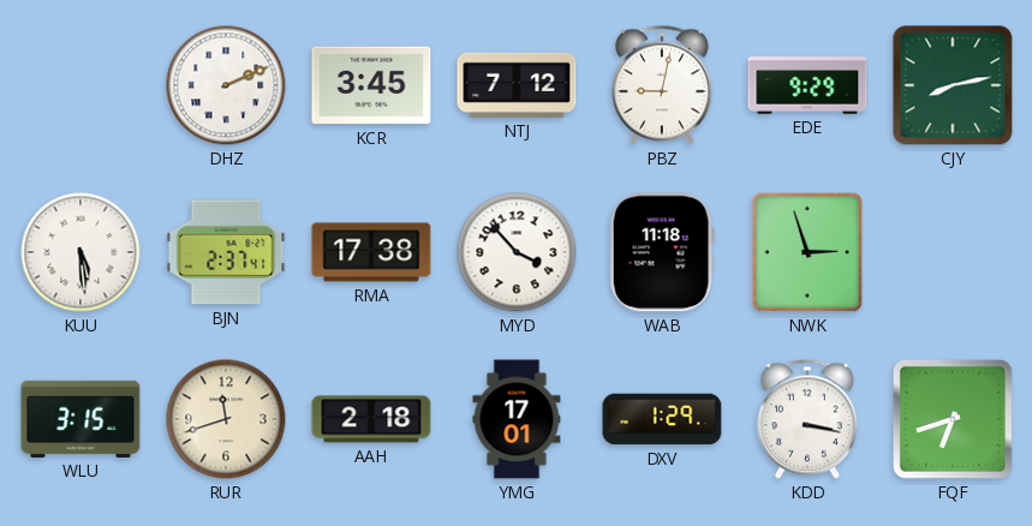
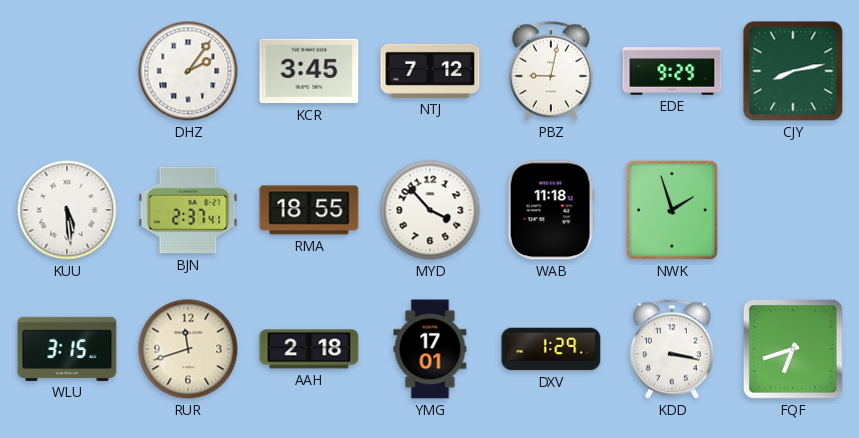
DHZ: 2:11 -> 2:06
RMA: 17:38 -> 18:55
NWK: 2:57 -> 1:57
